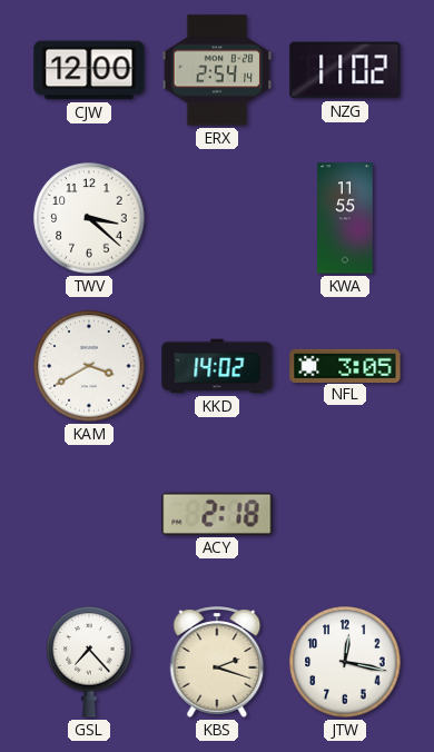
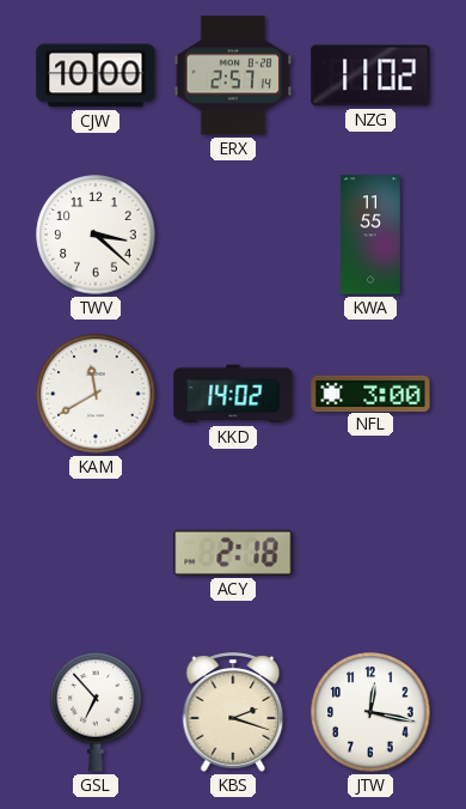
CJW: 12:00 -> 10:00
ERX: 2:54 -> 2:57
KAM: 3:40 -> 11:40
NFL: 3:05 -> 3:00
GSL: 7:23 -> 6:53
